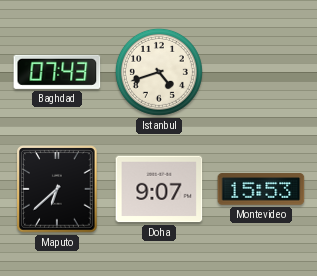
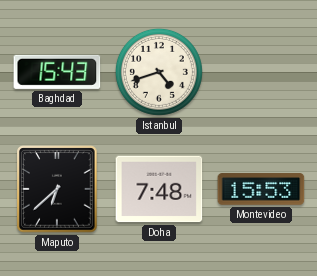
Baghdad: 07:43 -> 15:43
Doha: 9:07 -> 7:48
